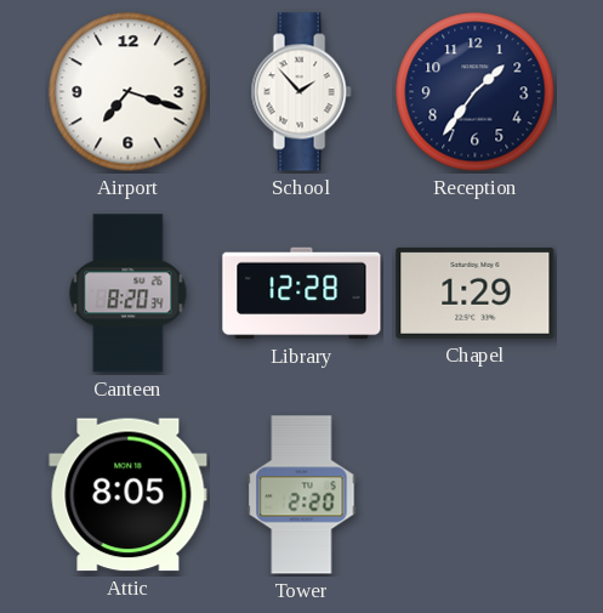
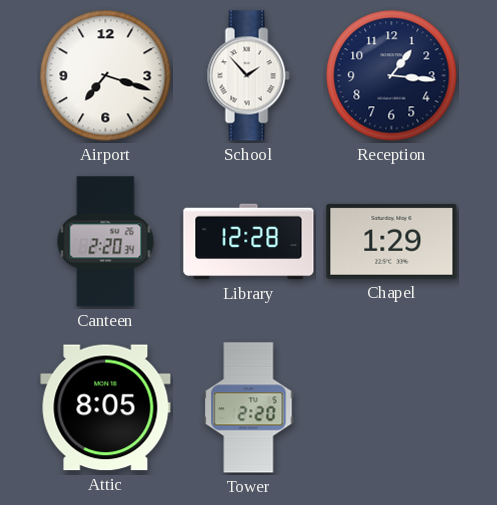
Reception: 1:36 -> 1:16
Canteen: 8:20 -> 2:20
